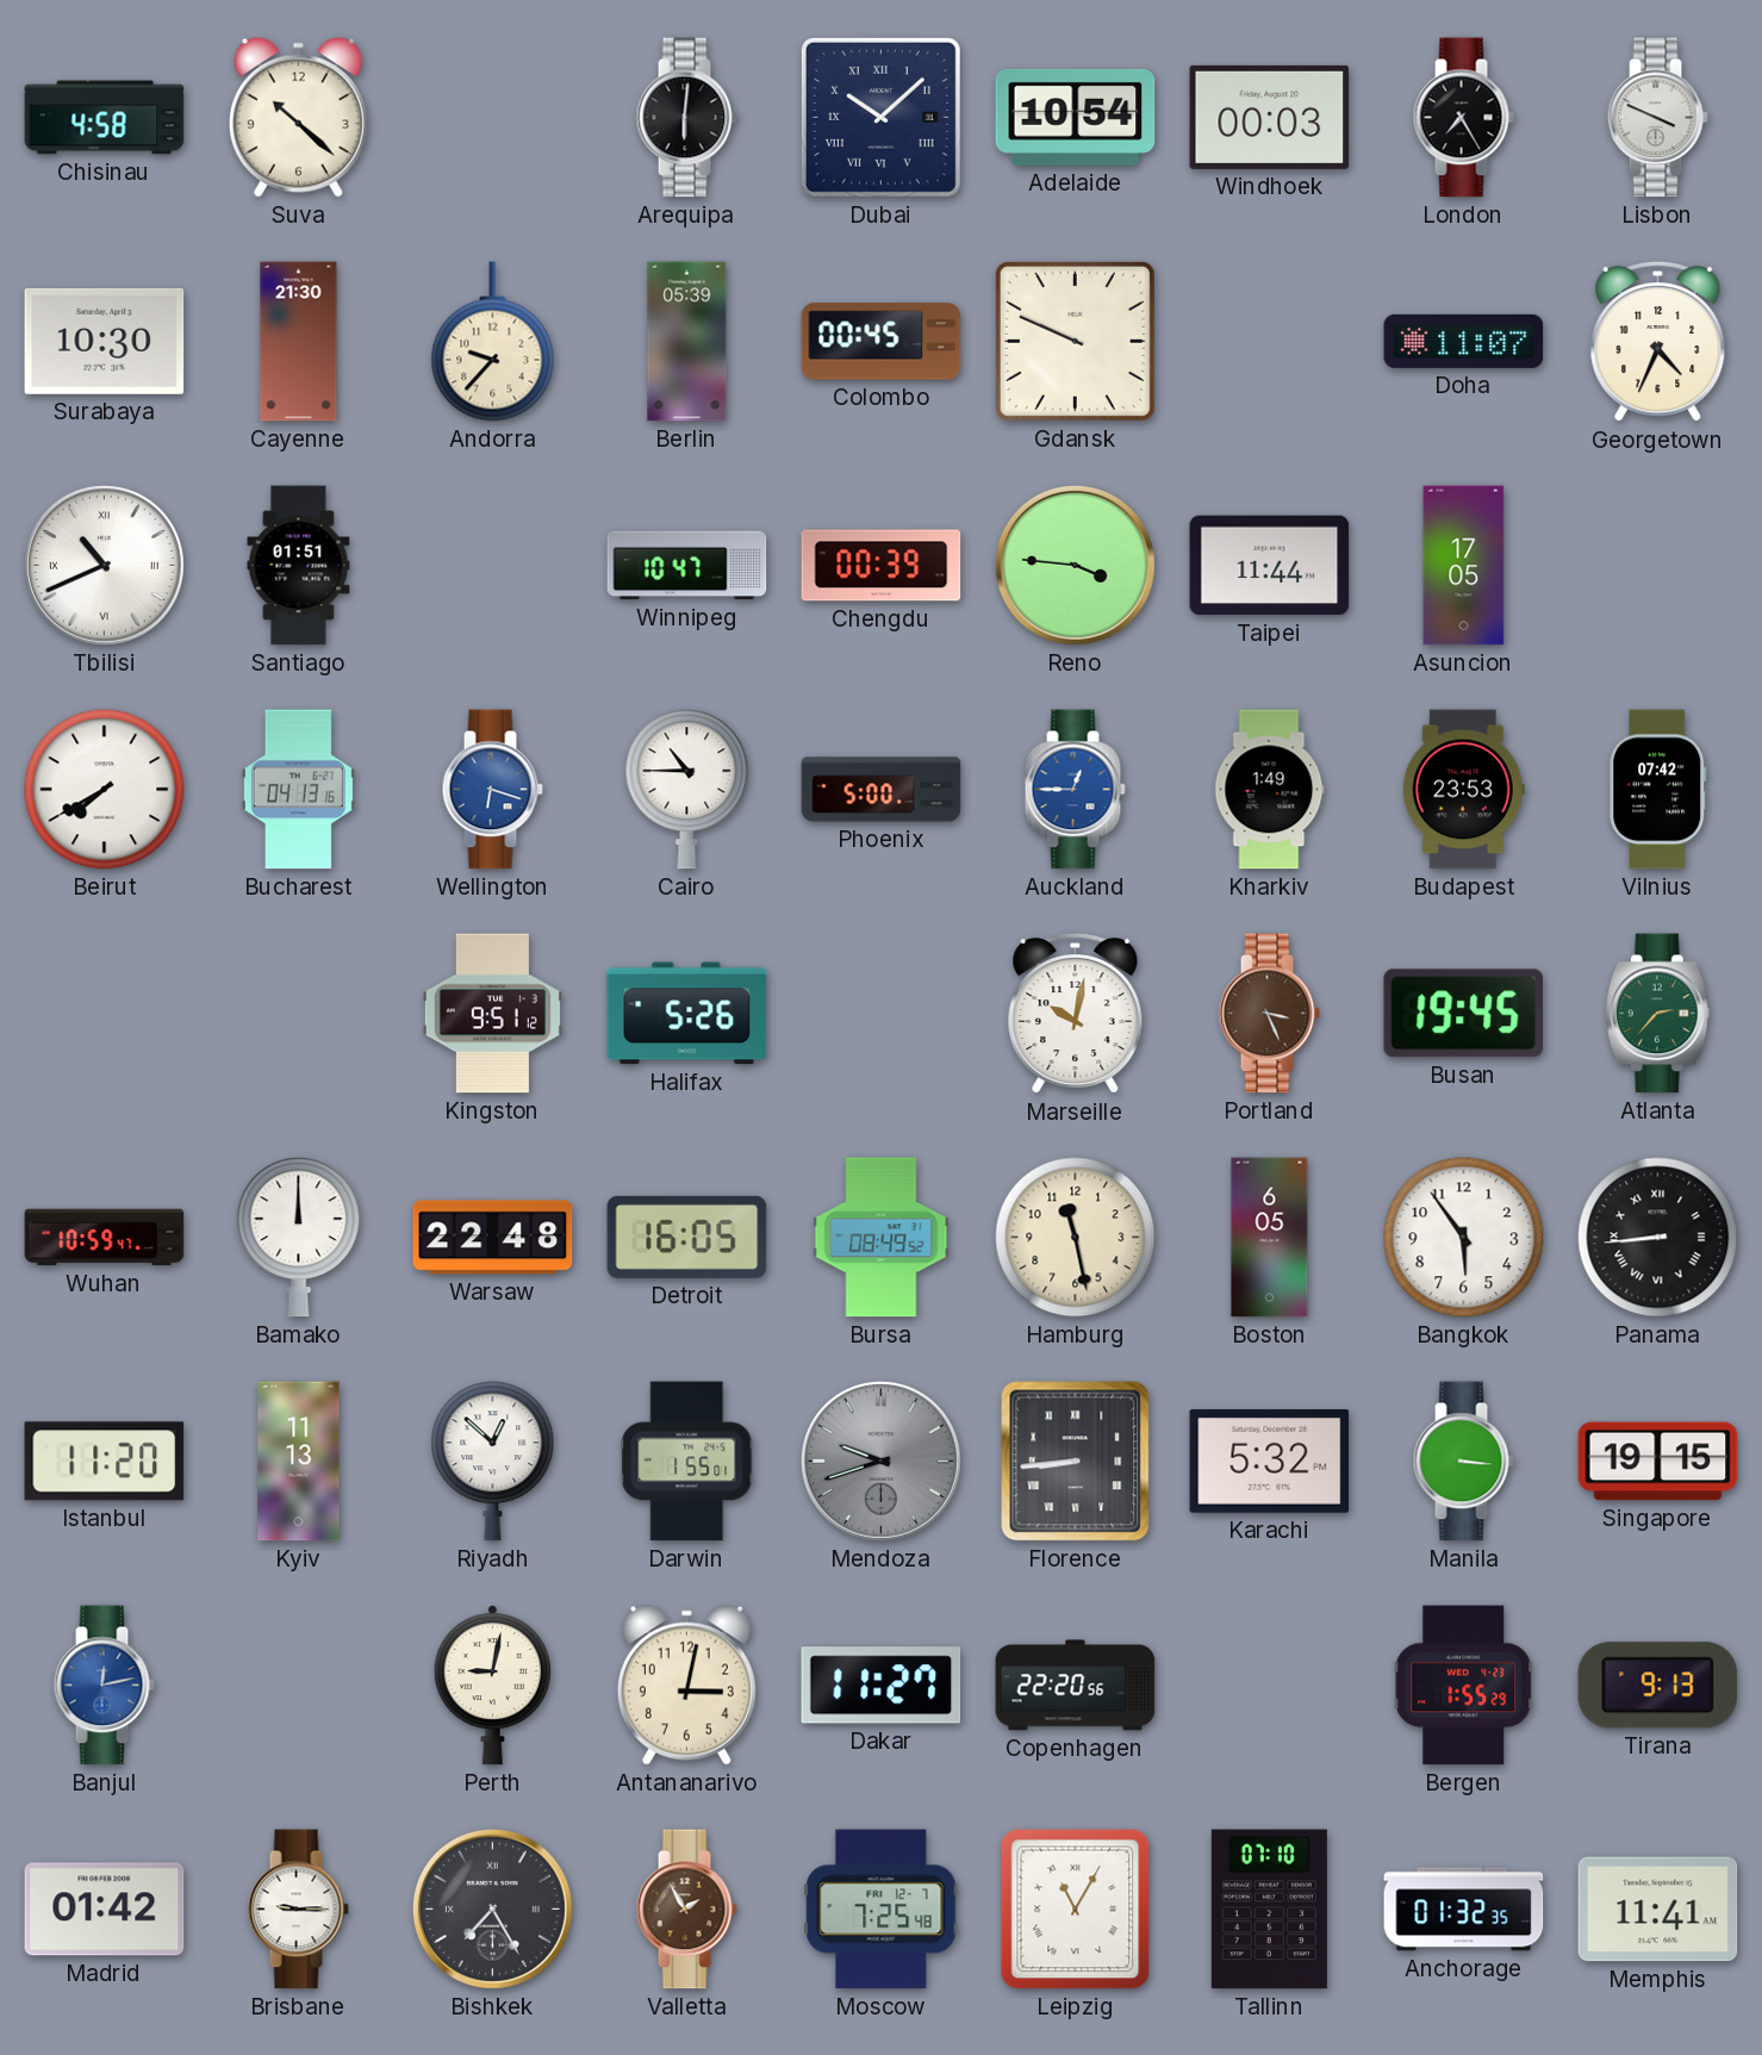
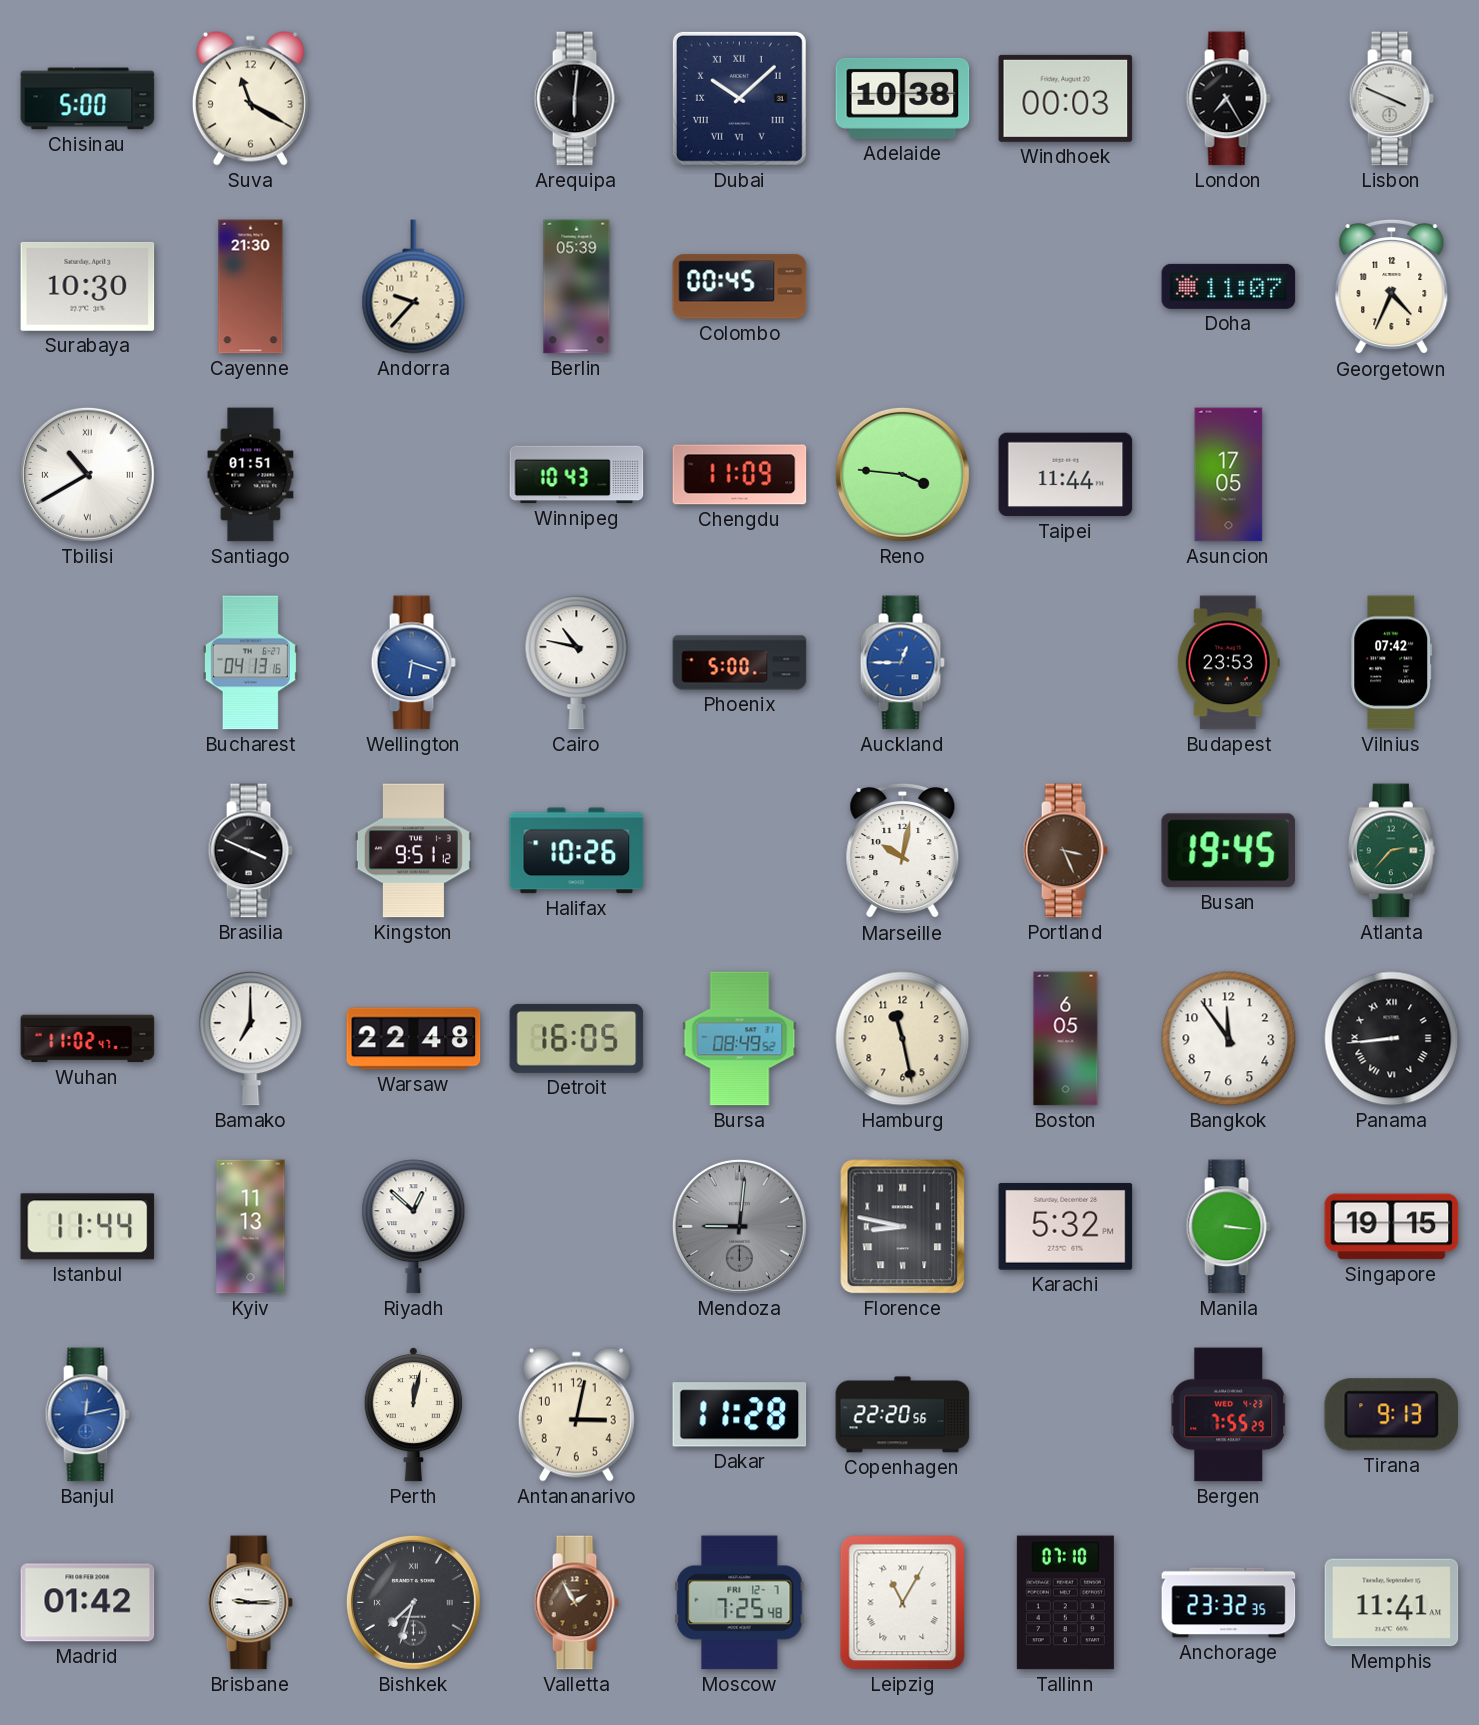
Chisinau: 4:58 -> 5:00
Suva: 10:22 -> 11:20
Adelaide: 10:54 -> 10:38
Gdansk: 9:49 -> none
Tbilisi: 10:41 -> 10:40
Winnipeg: 10:47 -> 10:43
Chengdu: 00:39 -> 11:09
Beirut: 7:40 -> none
Cairo: 10:45 -> 10:47
Kharkiv: 1:49 -> none
Brasilia: none -> 3:49
Halifax: 5:26 -> 10:26
Wuhan: 10:59 -> 11:02
Bamako: 12:00 -> 7:00
Bangkok: 5:54 -> 11:54
Istanbul: 11:20 -> 11:44
Darwin: 1:55 -> none
Mendoza: 9:42 -> 9:01
Florence: 8:44 -> 8:47
Perth: 9:02 -> 12:02
Dakar: 11:27 -> 11:28
Bergen: 1:55 -> 7:55
Bishkek: 7:25 -> 7:33
Anchorage: 01:32 -> 23:32
